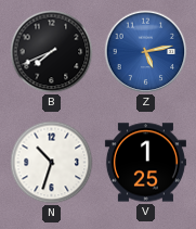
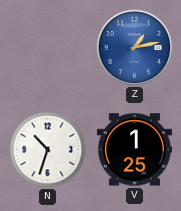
B: 7:41 -> none
Z: 5:13 -> 1:13
